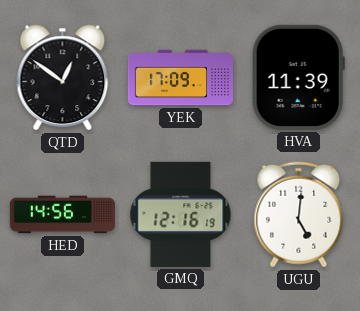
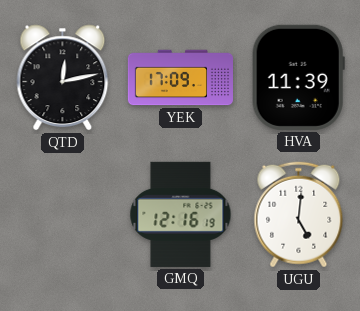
QTD: 12:51 -> 12:13
HED: 14:56 -> none
